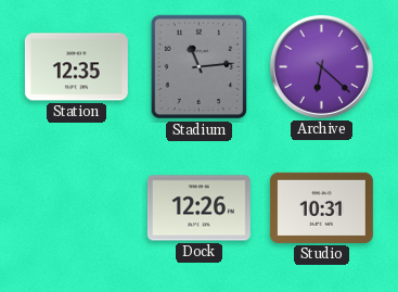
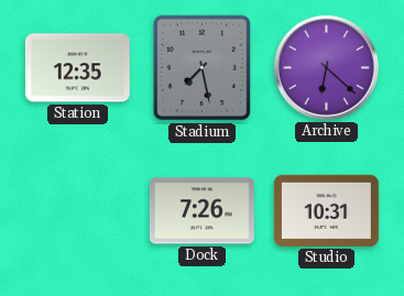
Stadium: 11:14 -> 7:28
Dock: 12:26 -> 7:26
